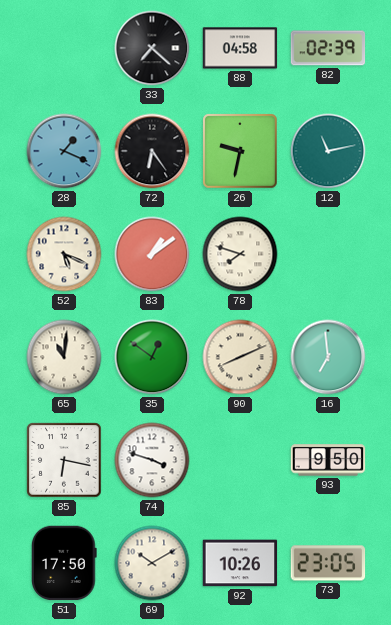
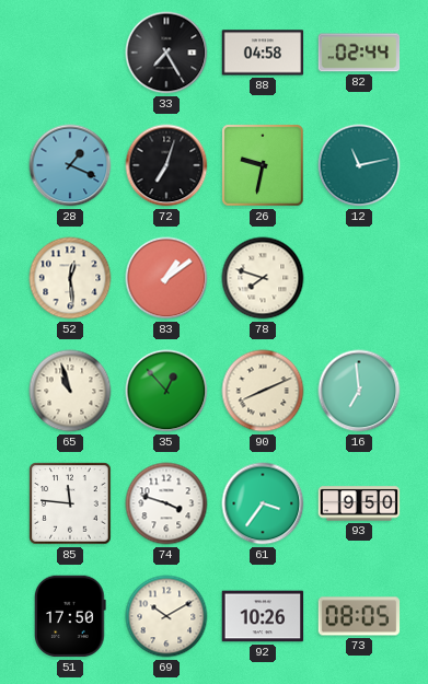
33: 7:22 -> 7:25
82: 02:39 -> 02:44
72: 6:24 -> 7:03
52: 5:19 -> 12:29
65: 11:01 -> 10:57
35: 12:51 -> 12:53
85: 6:17 -> 11:46
61: none -> 3:36
73: 23:05 -> 08:05
